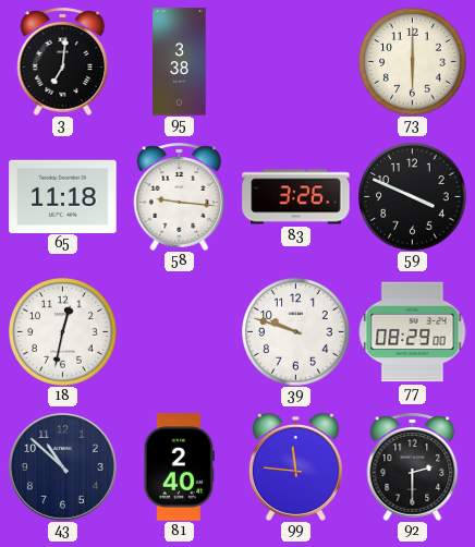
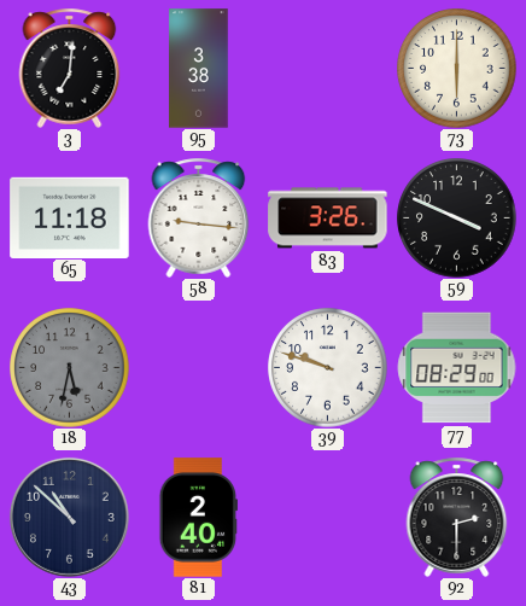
18: 12:32 -> 5:32
18 dial: white -> grey
99: 11:46 -> none
